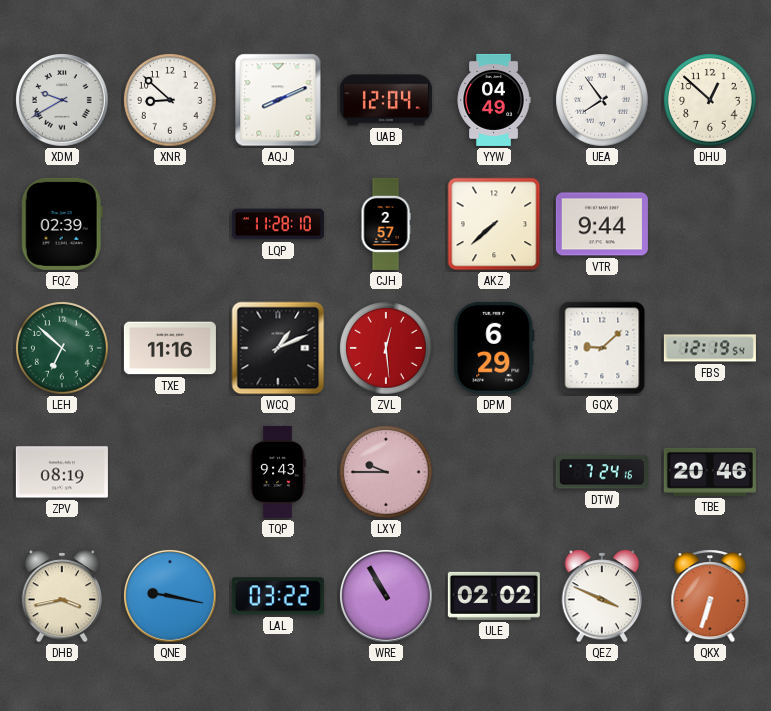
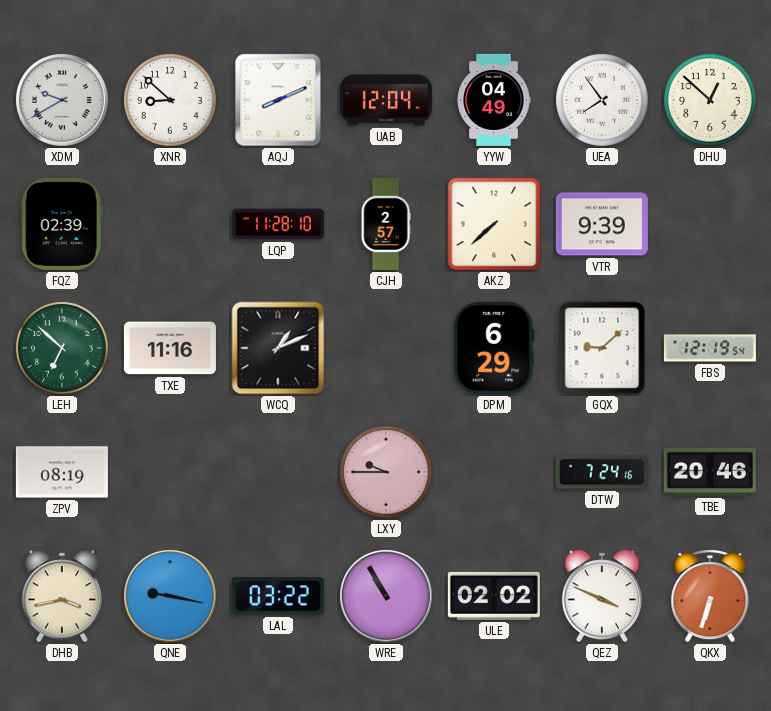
VTR: 9:44 -> 9:39
ZVL: 12:29 -> none
TQP: 9:43 -> none
